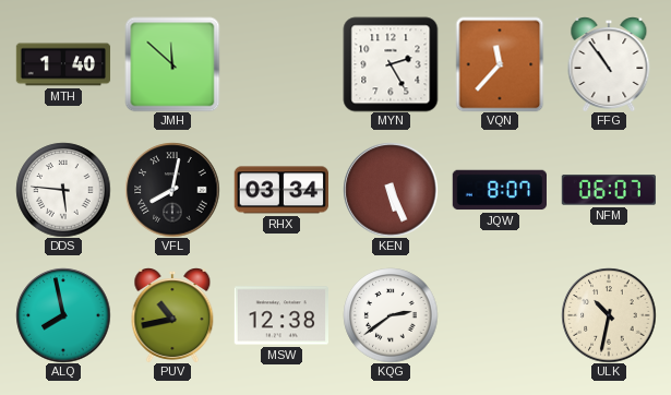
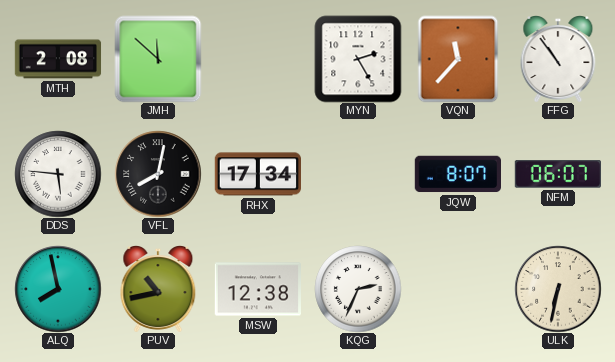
MTH: 1:40 -> 2:08
RHX: 03:34 -> 17:34
KEN: 5:26 -> none
KQG: 2:39 -> 2:34
ULK: 10:32 -> 6:32
